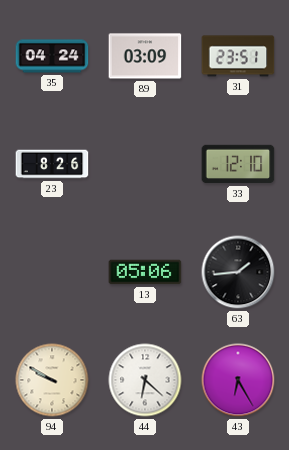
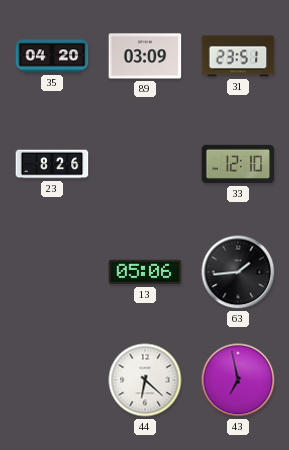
35: 04:24 -> 04:20
94: 9:50 -> none
43: 6:25 -> 6:58
